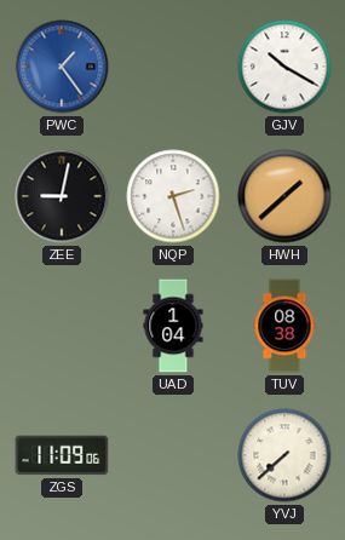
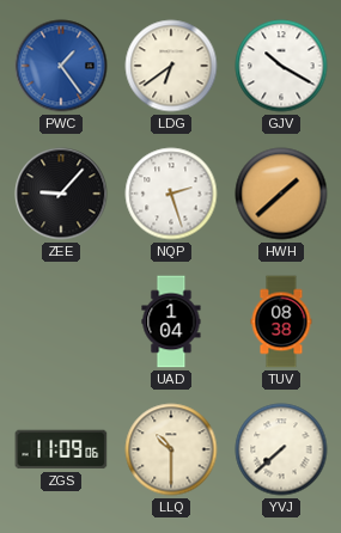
LDG: none -> 6:39
ZEE: 9:02 -> 9:07
LLQ: none -> 10:30
